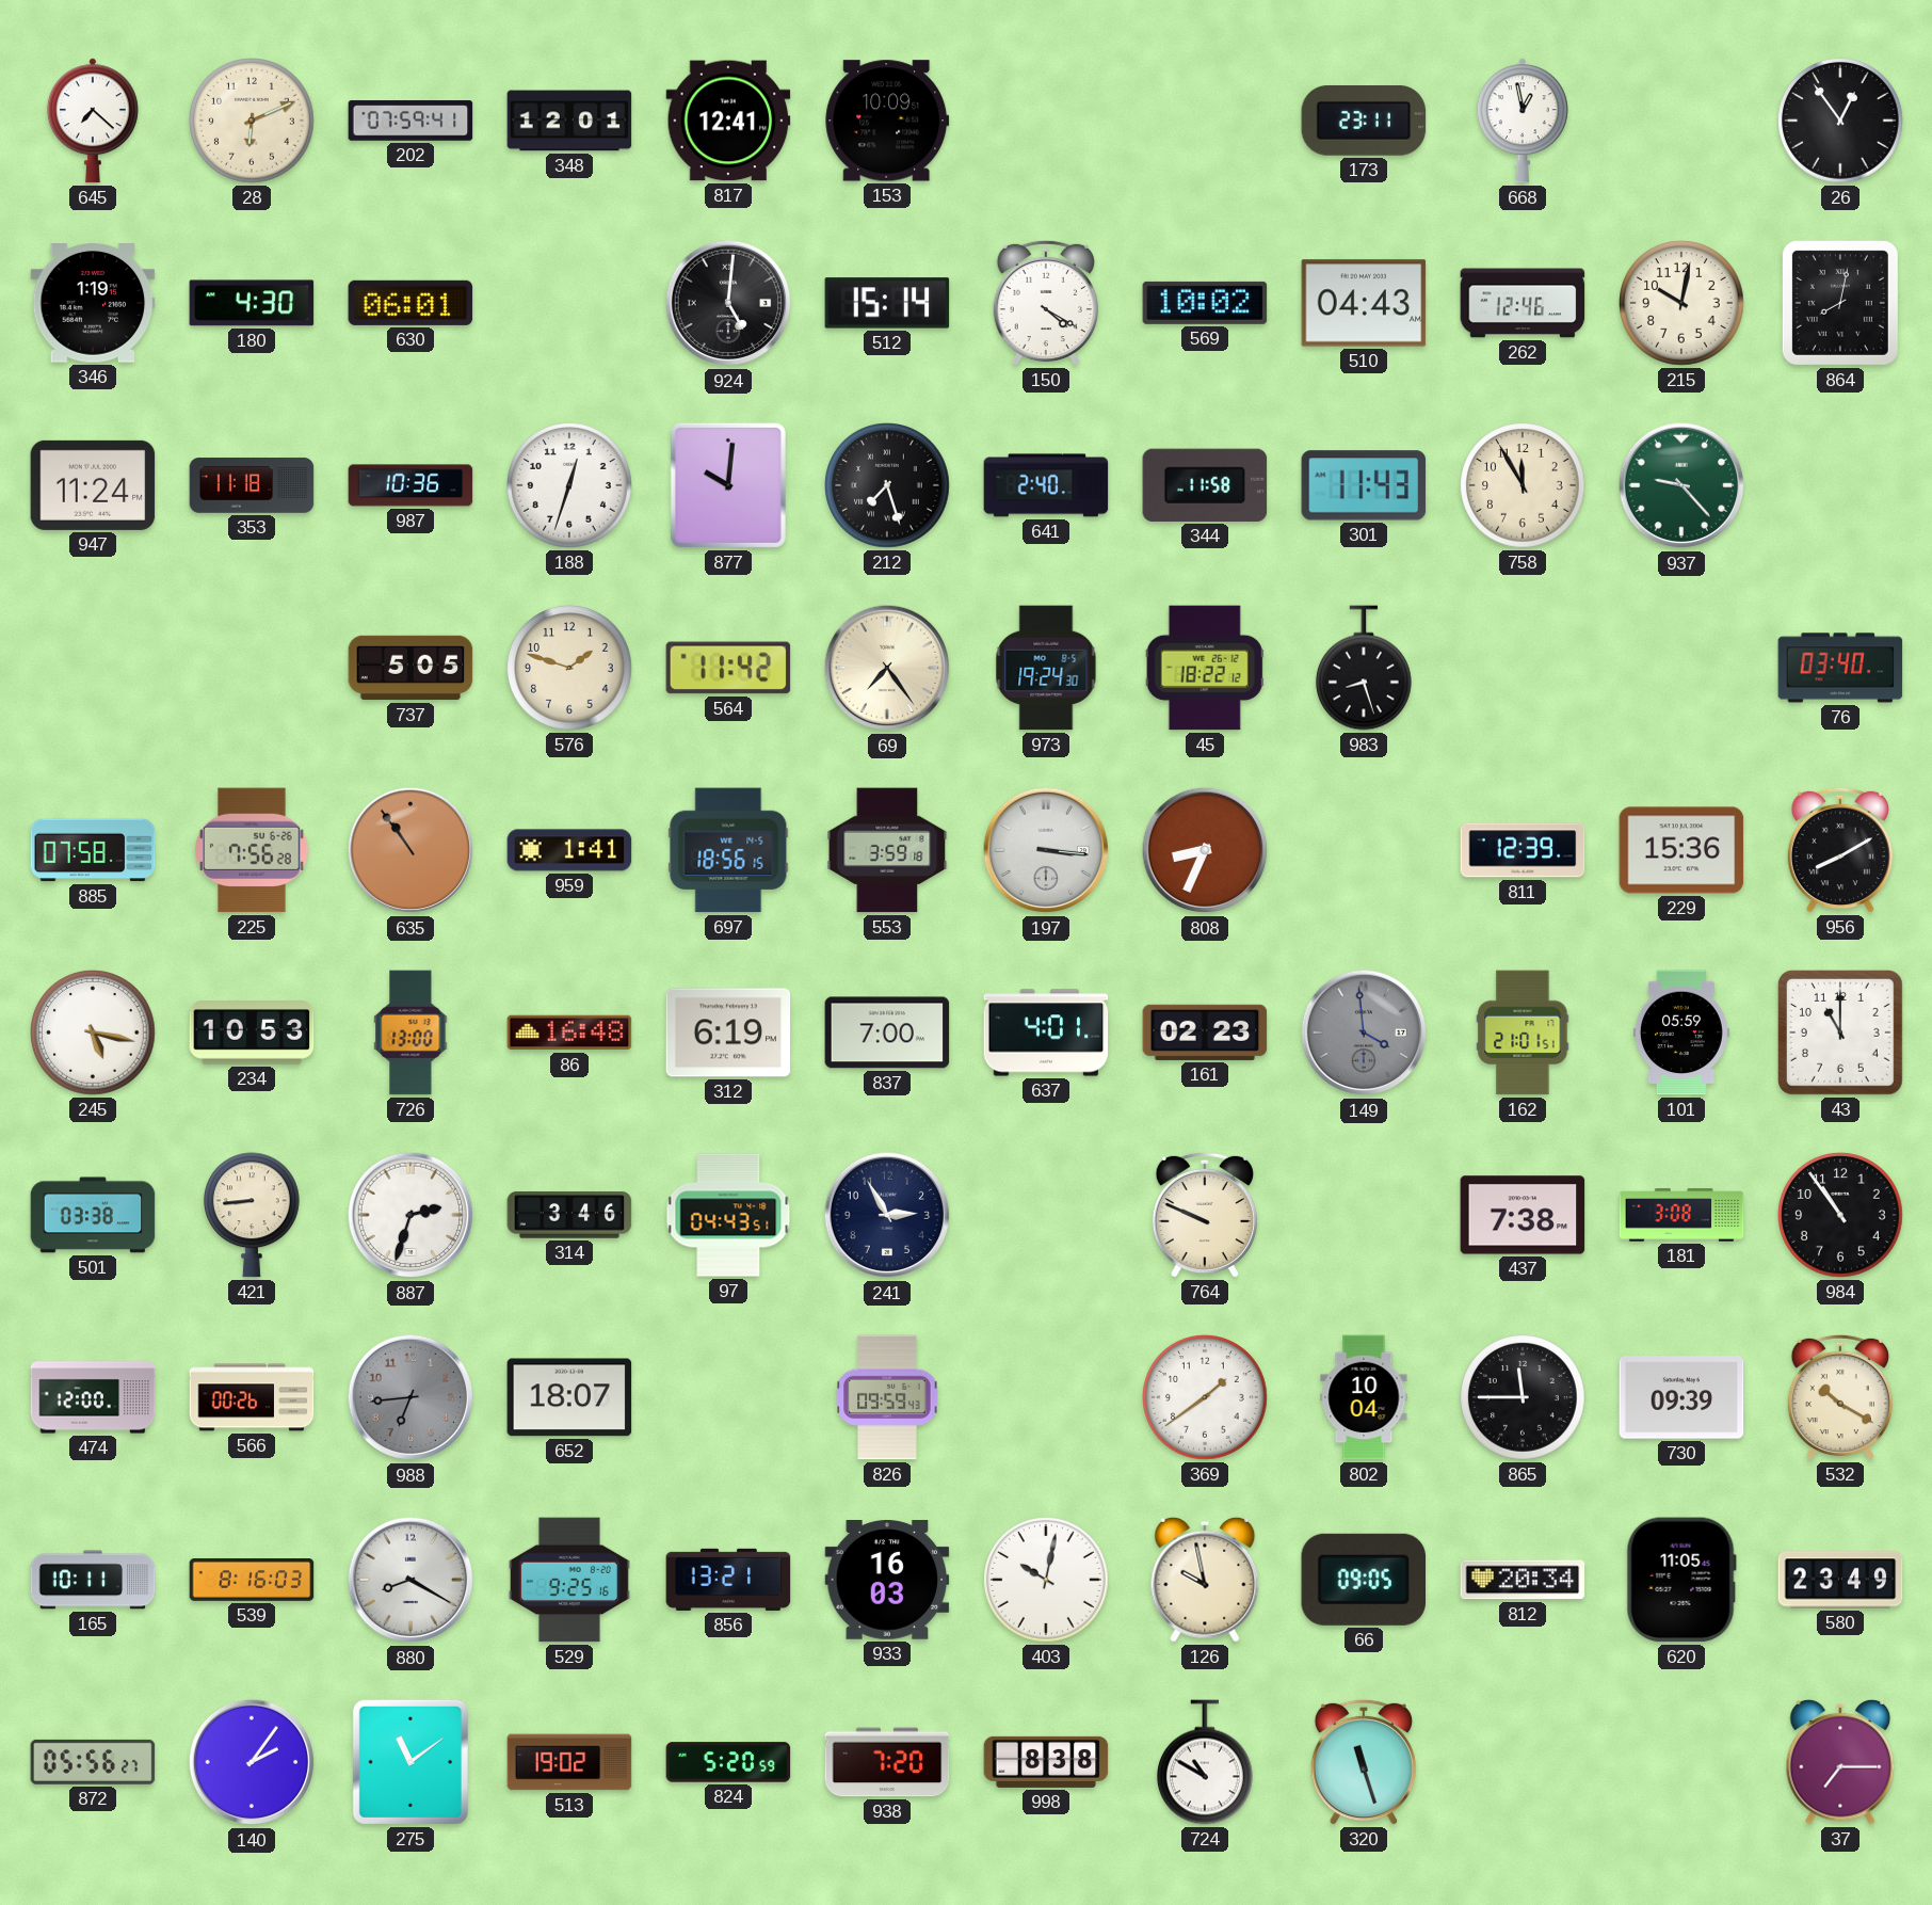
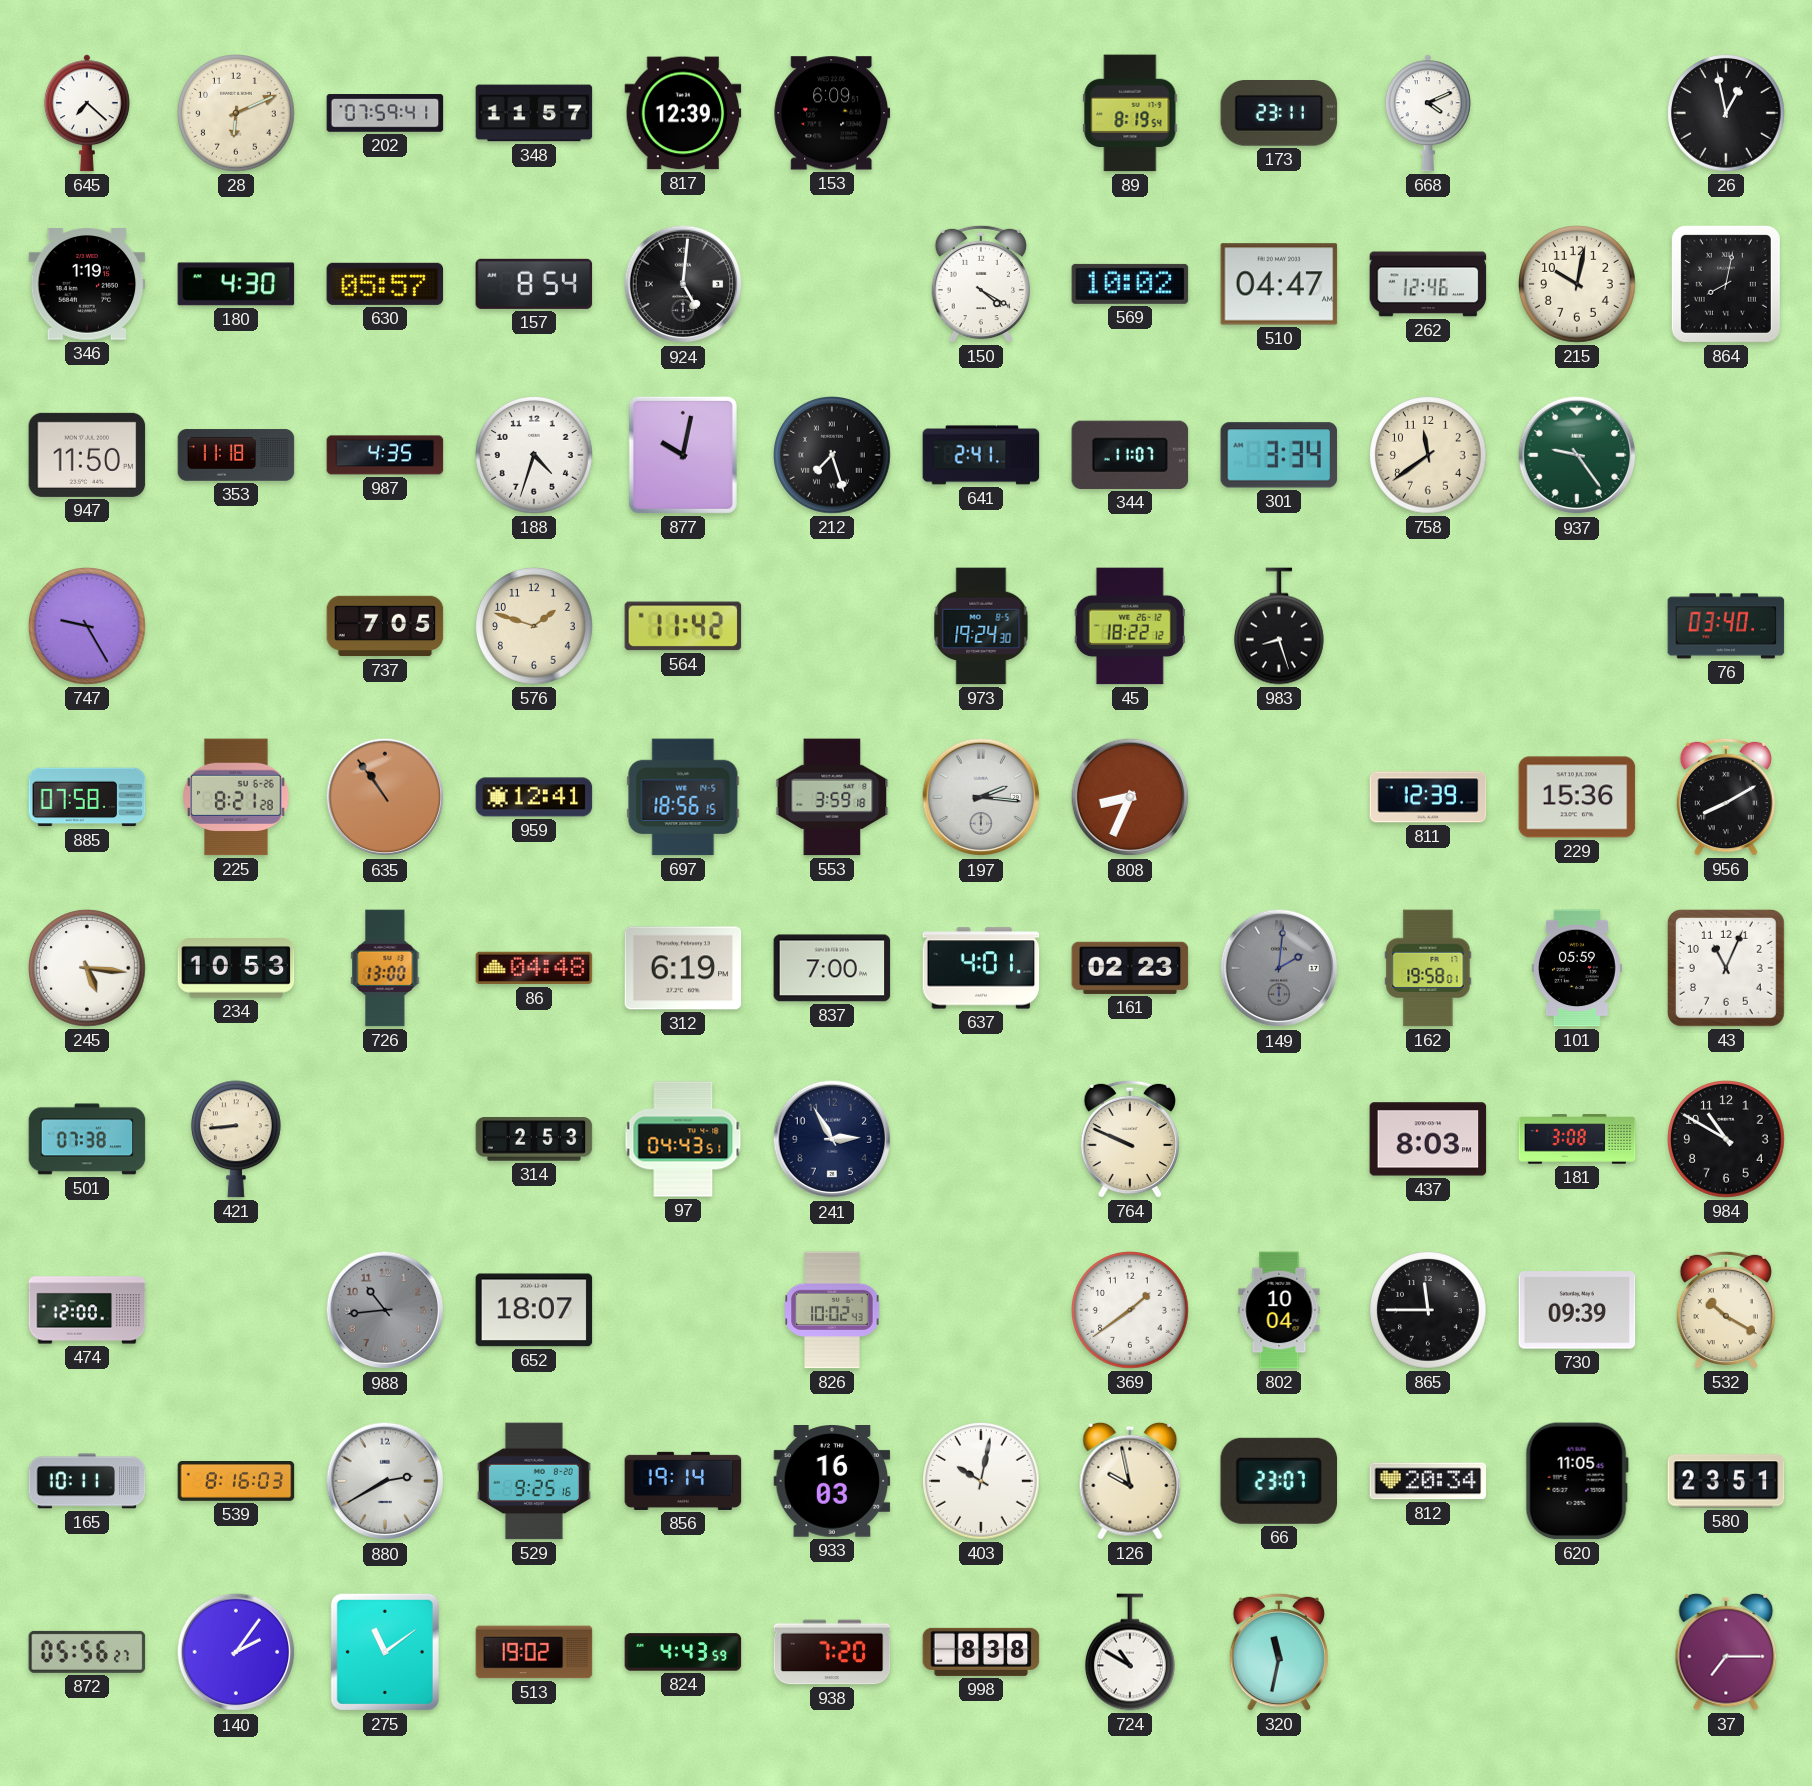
348: 12:01 -> 11:57
817: 12:41 -> 12:39
153: 10:09 -> 6:09
89: none -> 8:19
668: 12:58 -> 4:11
26: 12:54 -> 12:58
630: 06:01 -> 05:57
157: none -> 8:54
512: 15:14 -> none
510: 04:43 -> 04:47
947: 11:24 -> 11:50
987: 10:36 -> 4:35
188: 12:33 -> 4:33
877: 10:01 -> 10:02
641: 2:40 -> 2:41
344: 11:58 -> 11:07
301: 11:43 -> 3:34
758: 11:55 -> 11:39
937: 9:23 -> 9:24
747: none -> 9:25
737: 5:05 -> 7:05
69: 7:24 -> none
225: 7:56 -> 8:21
959: 1:41 -> 12:41
197: 3:16 -> 2:16
245: 5:17 -> 5:16
86: 16:48 -> 04:48
149: 3:59 -> 2:01
162: 21:01 -> 19:58
43: 11:00 -> 11:04
501: 03:38 -> 07:38
887: 2:33 -> none
314: 3:46 -> 2:53
437: 7:38 -> 8:03
984: 10:54 -> 10:50
566: 00:26 -> none
988: 6:44 -> 10:44
826: 09:59 -> 10:02
880: 8:20 -> 2:40
856: 13:21 -> 19:14
66: 09:05 -> 23:07
580: 23:49 -> 23:51
824: 5:20 -> 4:43
320: 11:27 -> 11:32
